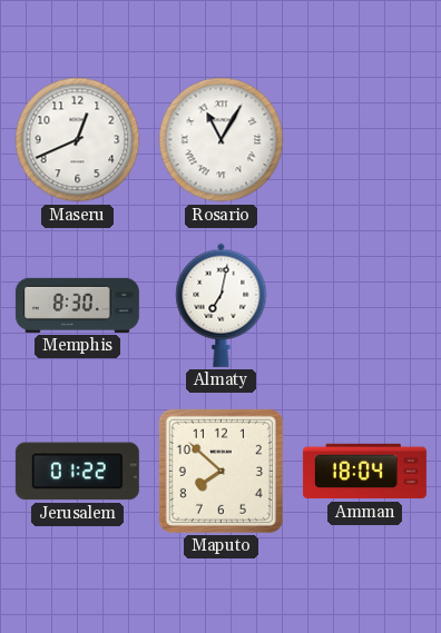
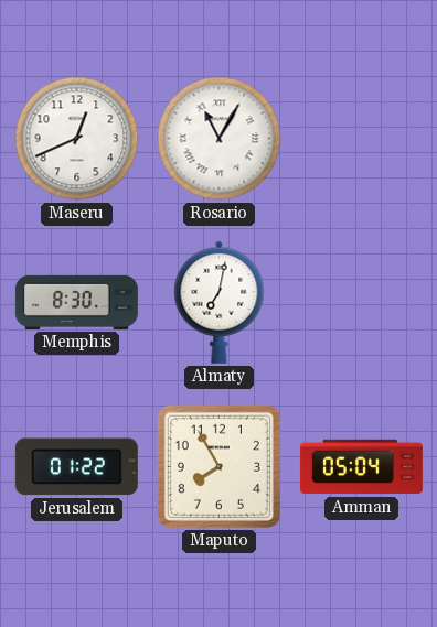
Maputo: 7:52 -> 7:55
Amman: 18:04 -> 05:04
